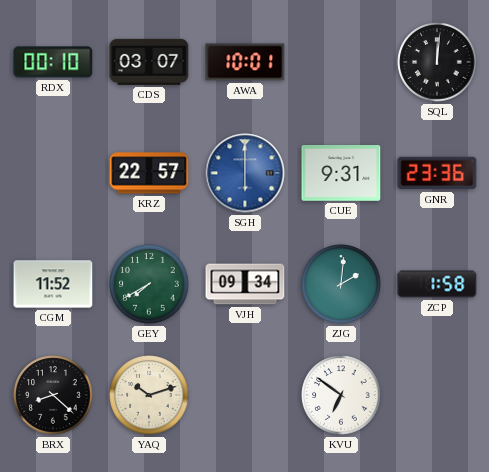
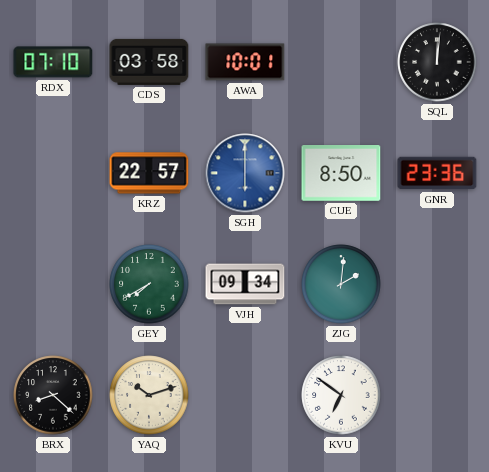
RDX: 00:10 -> 07:10
CDS: 03:07 -> 03:58
CUE: 9:31 -> 8:50
CGM: 11:52 -> none
ZCP: 1:58 -> none
